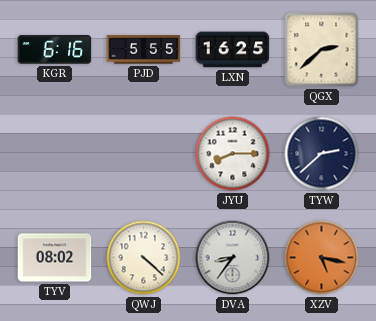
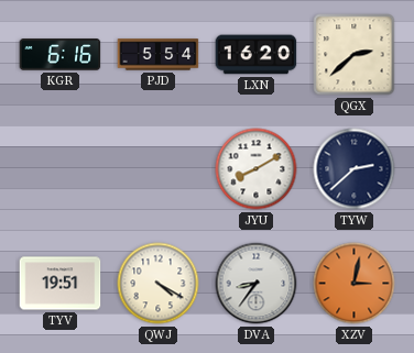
PJD: 5:55 -> 5:54
LXN: 16:25 -> 16:20
JYU: 8:15 -> 8:10
TYV: 08:02 -> 19:51
QWJ: 4:22 -> 4:20
XZV: 5:17 -> 3:02
